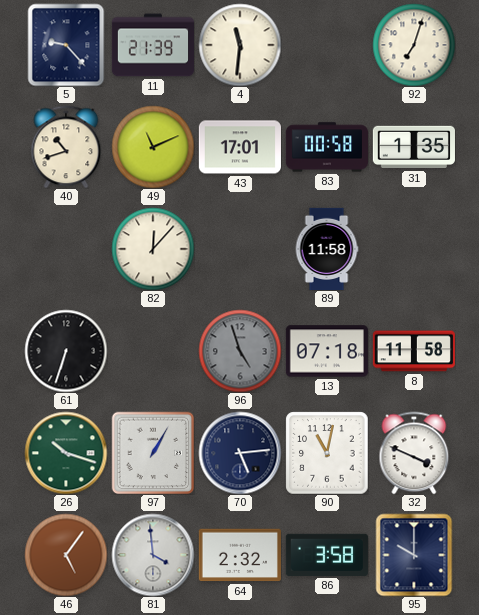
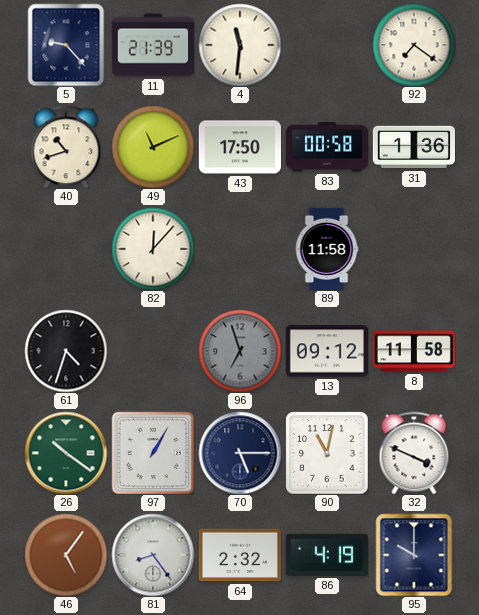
92: 7:03 -> 7:21
43: 17:01 -> 17:50
31: 1:35 -> 1:36
61: 6:33 -> 4:33
96: 4:57 -> 6:57
13: 07:18 -> 09:12
26: 10:18 -> 10:21
70: 5:14 -> 5:15
81: 3:59 -> 8:24
86: 3:58 -> 4:19
